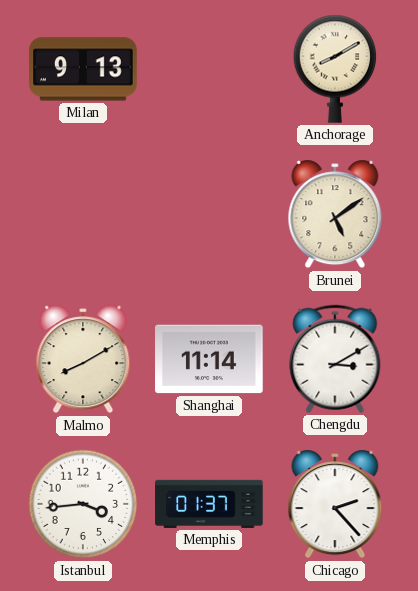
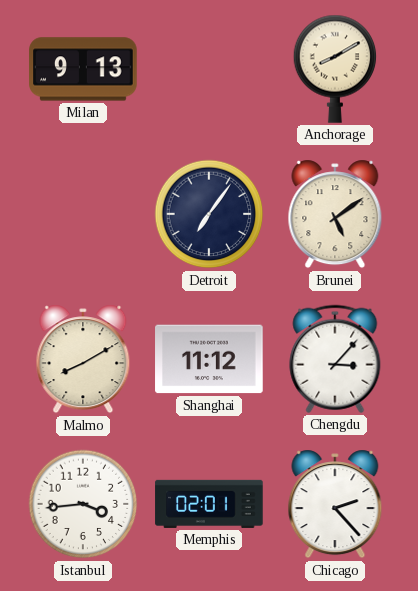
Detroit: none -> 7:06
Shanghai: 11:14 -> 11:12
Chengdu: 3:10 -> 3:07
Memphis: 01:37 -> 02:01
